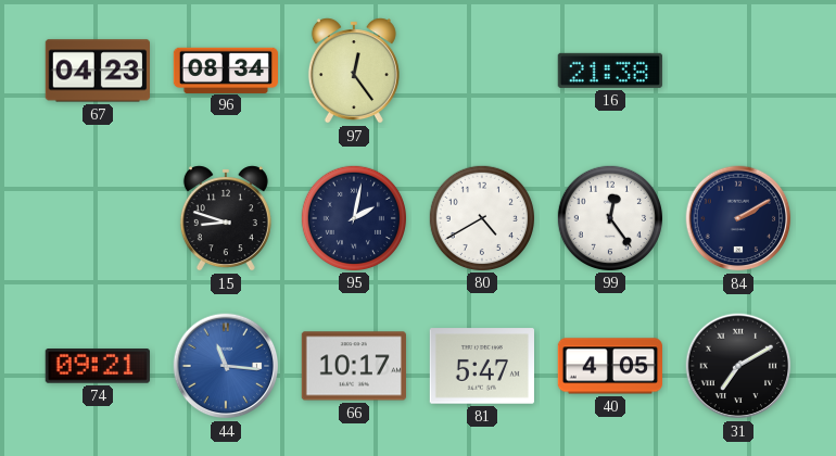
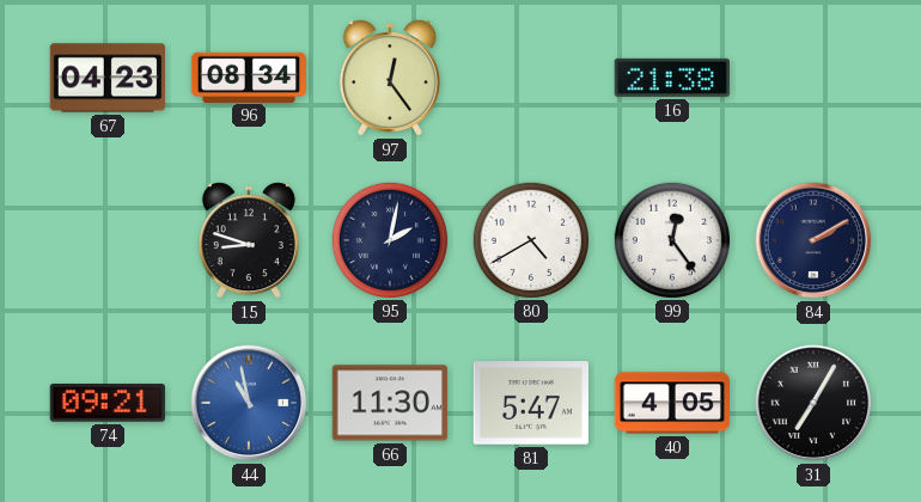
44: 11:16 -> 10:58
66: 10:17 -> 11:30
31: 7:10 -> 7:05
